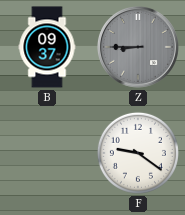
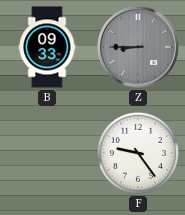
B: 09:37 -> 09:33
F: 9:21 -> 9:24
